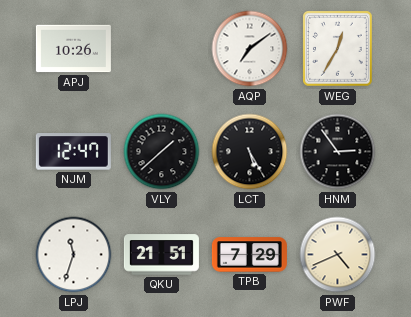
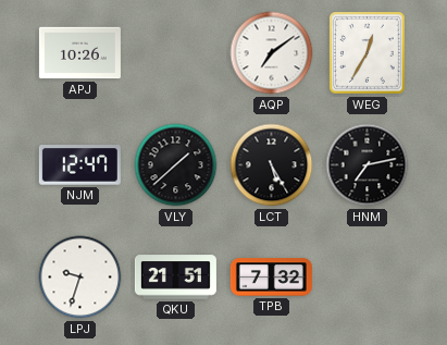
HNM: 2:54 -> 7:13
LPJ: 11:33 -> 9:33
TPB: 7:29 -> 7:32
PWF: 4:41 -> none
